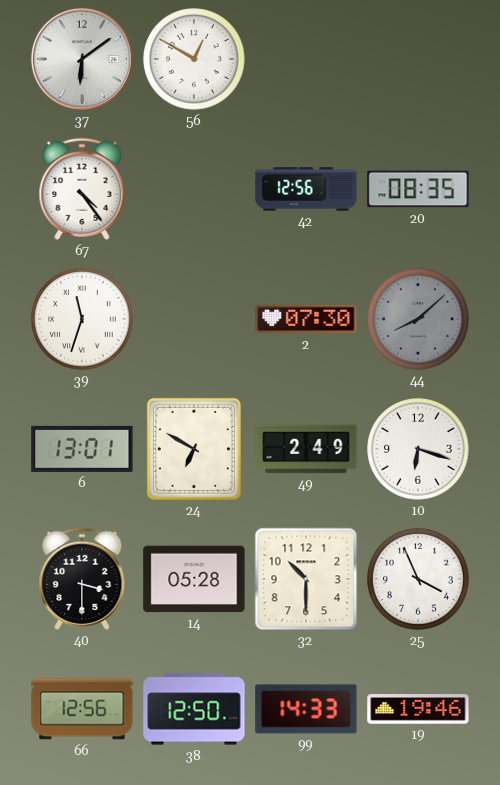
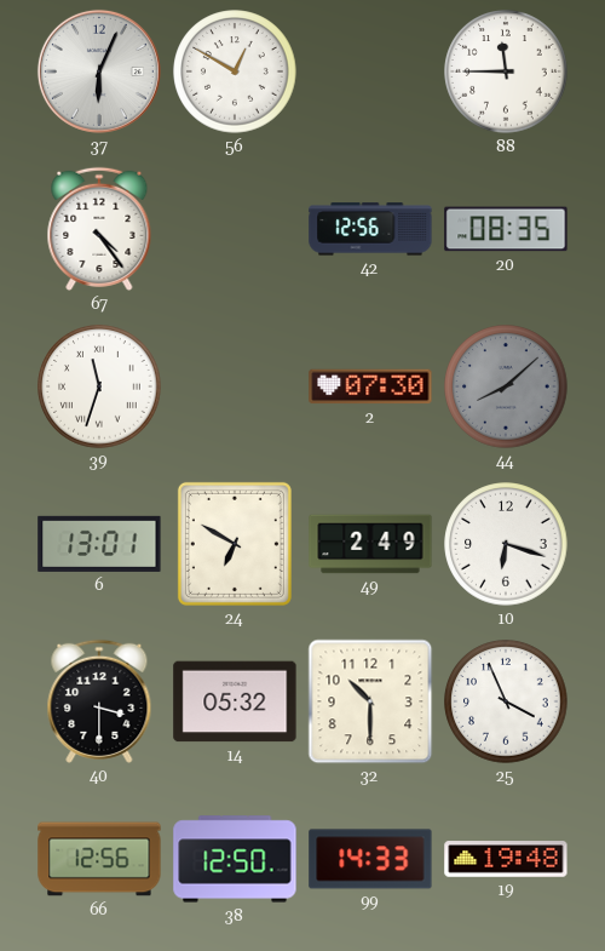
37: 6:09 -> 6:04
88: none -> 11:45
14: 05:28 -> 05:32
19: 19:46 -> 19:48
